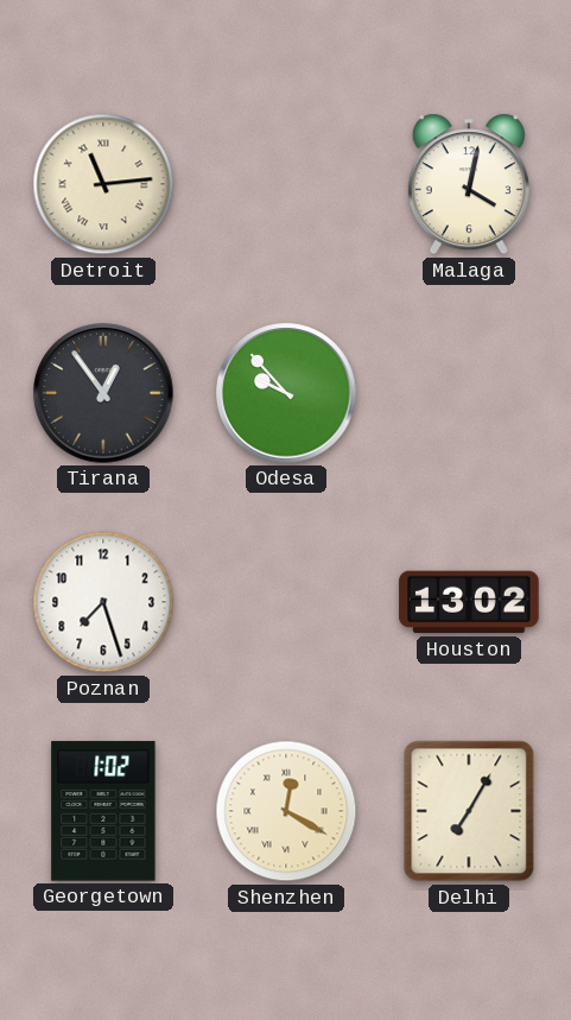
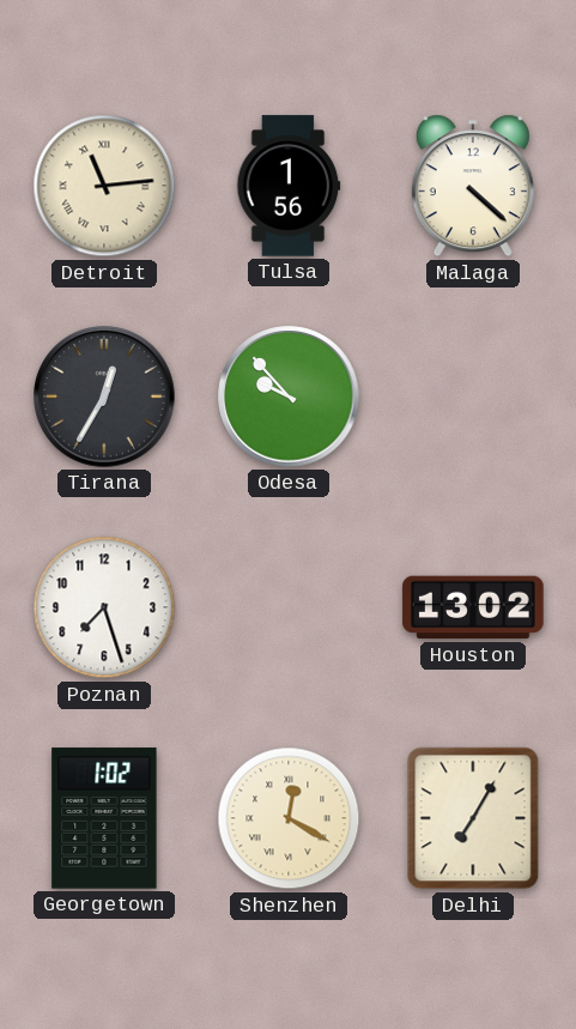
Tulsa: none -> 1:56
Malaga: 4:02 -> 4:22
Tirana: 12:54 -> 12:35
